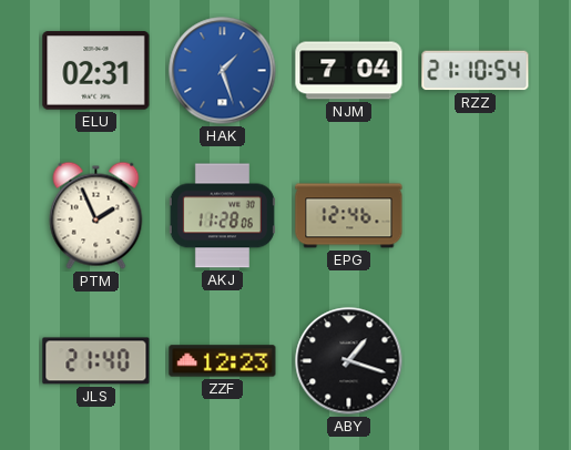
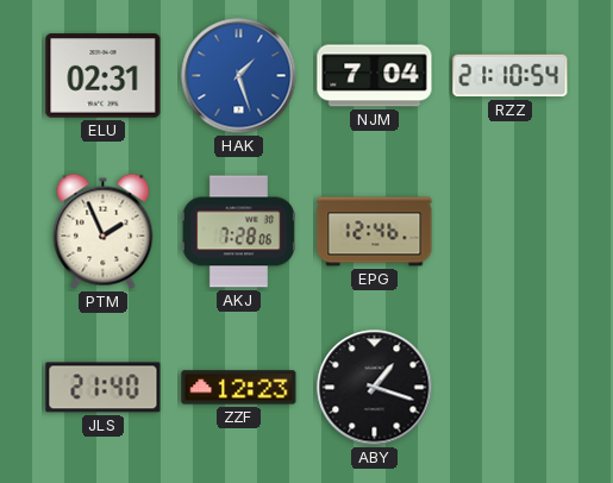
AKJ: 11:28 -> 7:28
